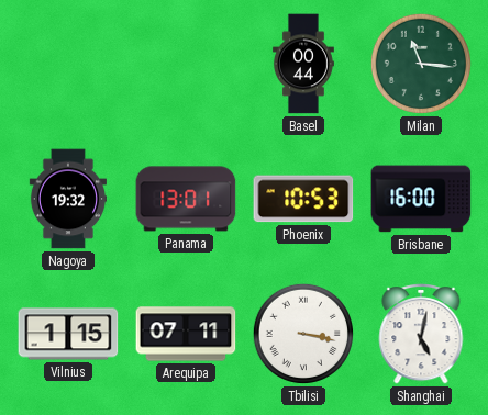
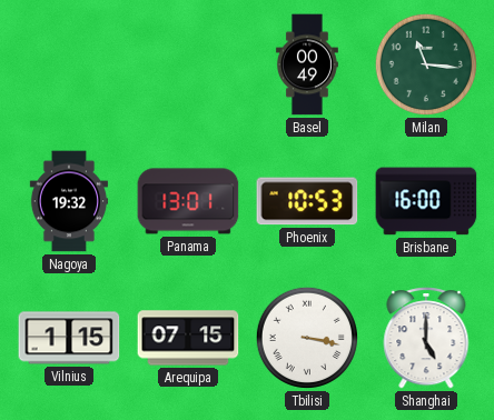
Basel: 00:44 -> 00:49
Arequipa: 07:11 -> 07:15
Shanghai: 5:02 -> 5:00
